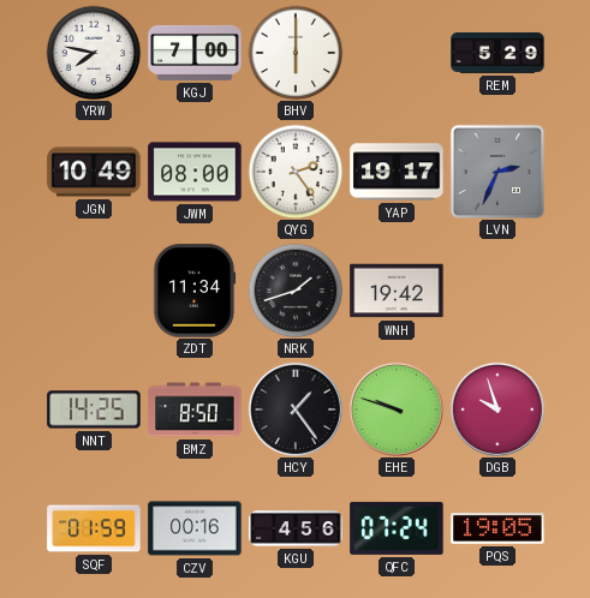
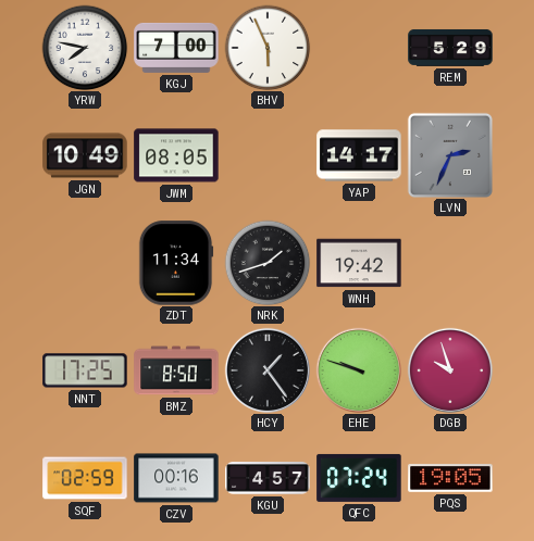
BHV: 6:00 -> 5:56
JWM: 08:00 -> 08:05
QYG: 2:24 -> none
YAP: 19:17 -> 14:17
NNT: 14:25 -> 17:25
SQF: 01:59 -> 02:59
KGU: 4:56 -> 4:57
